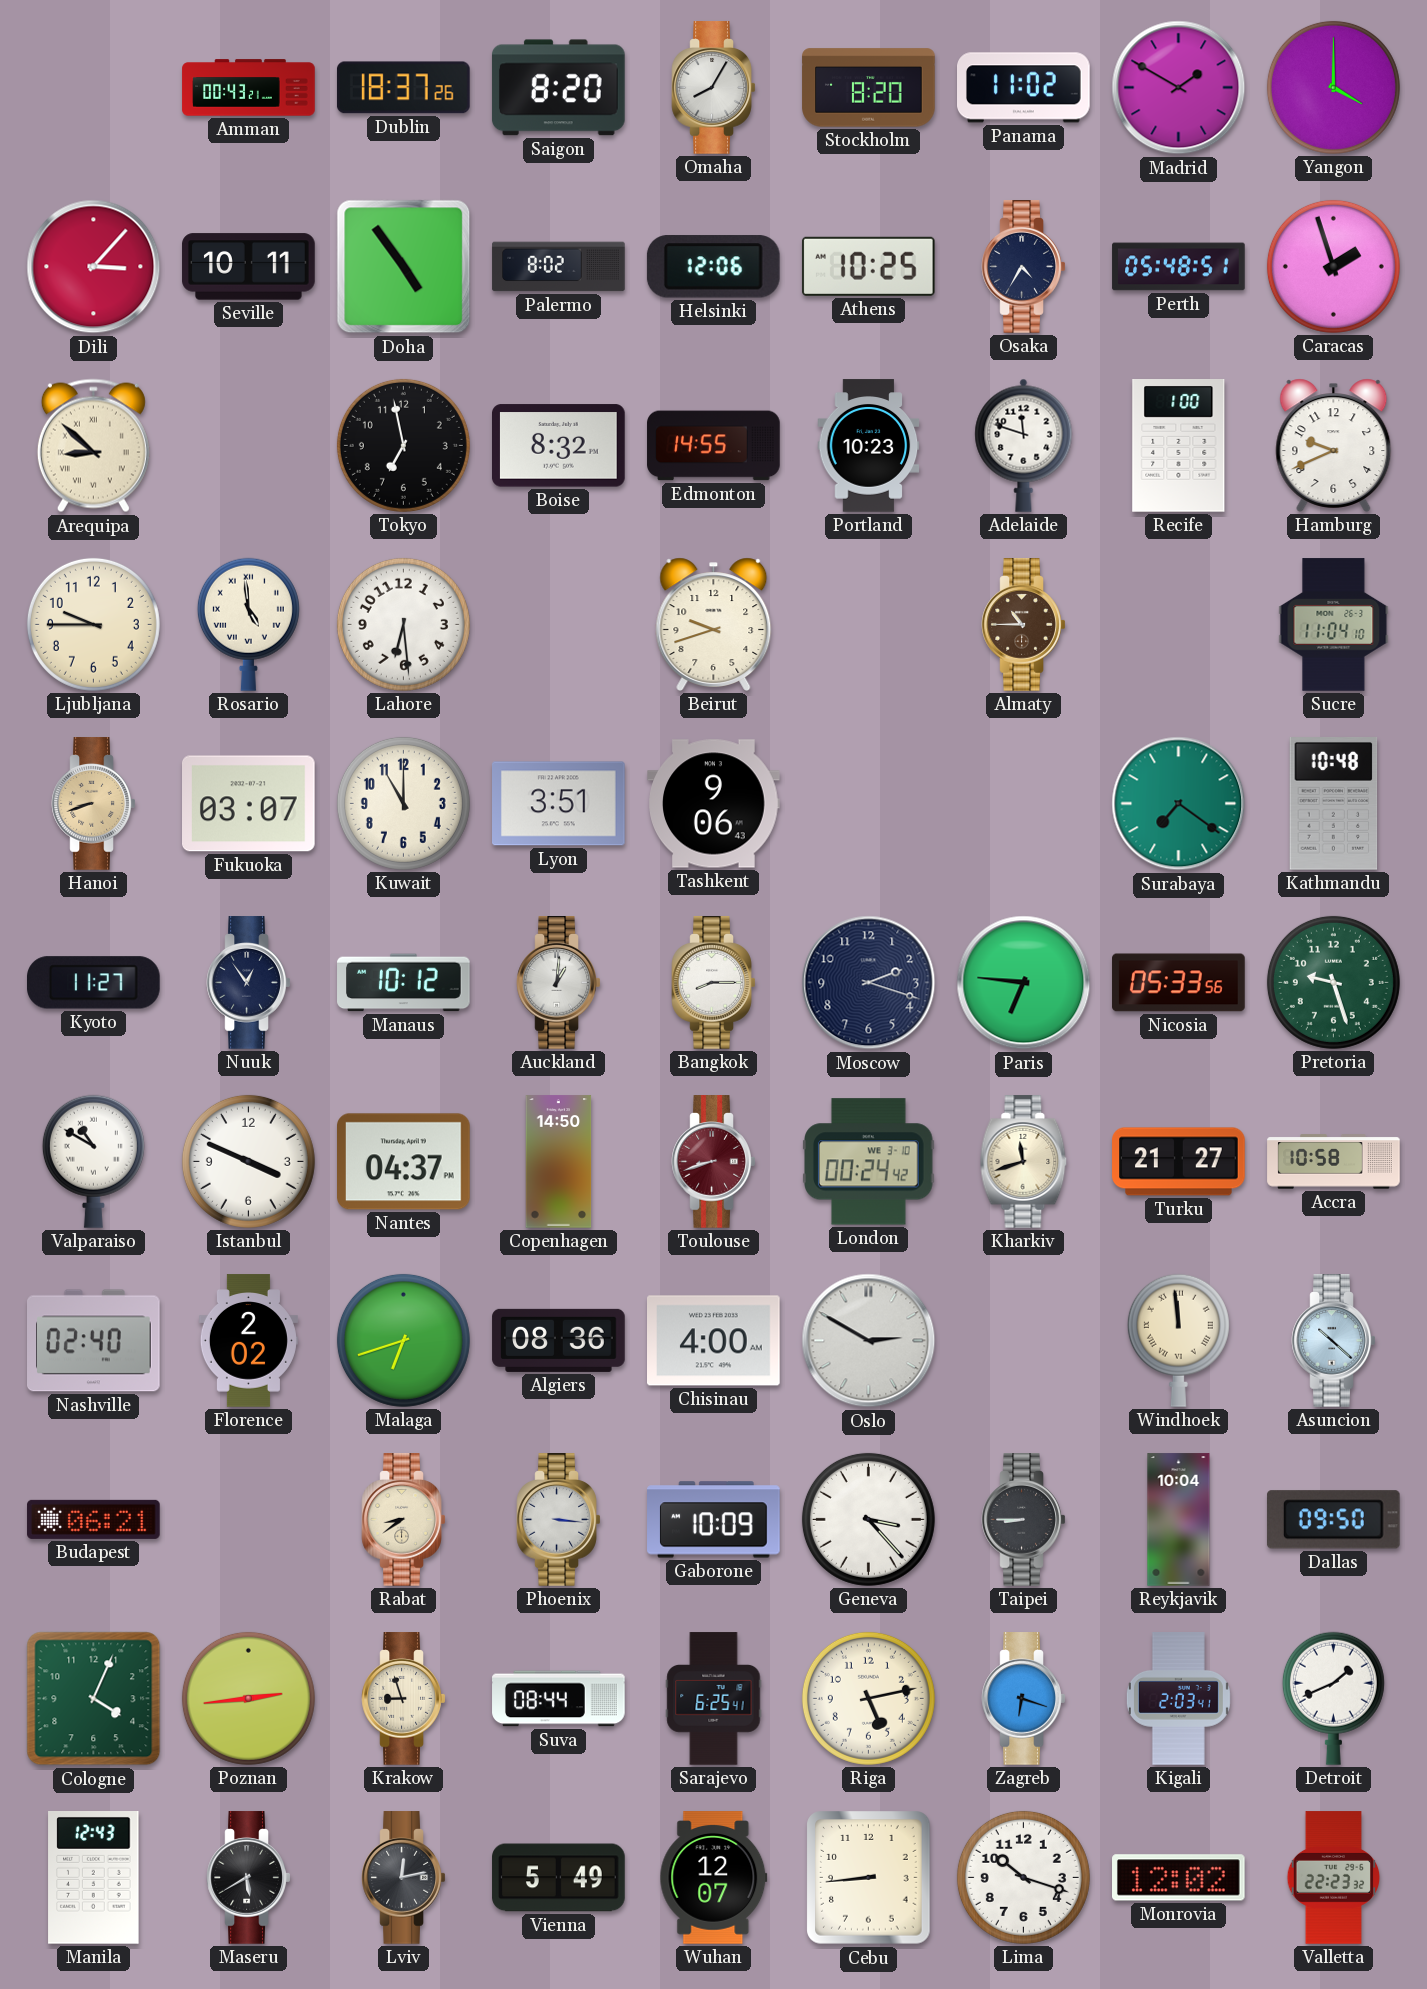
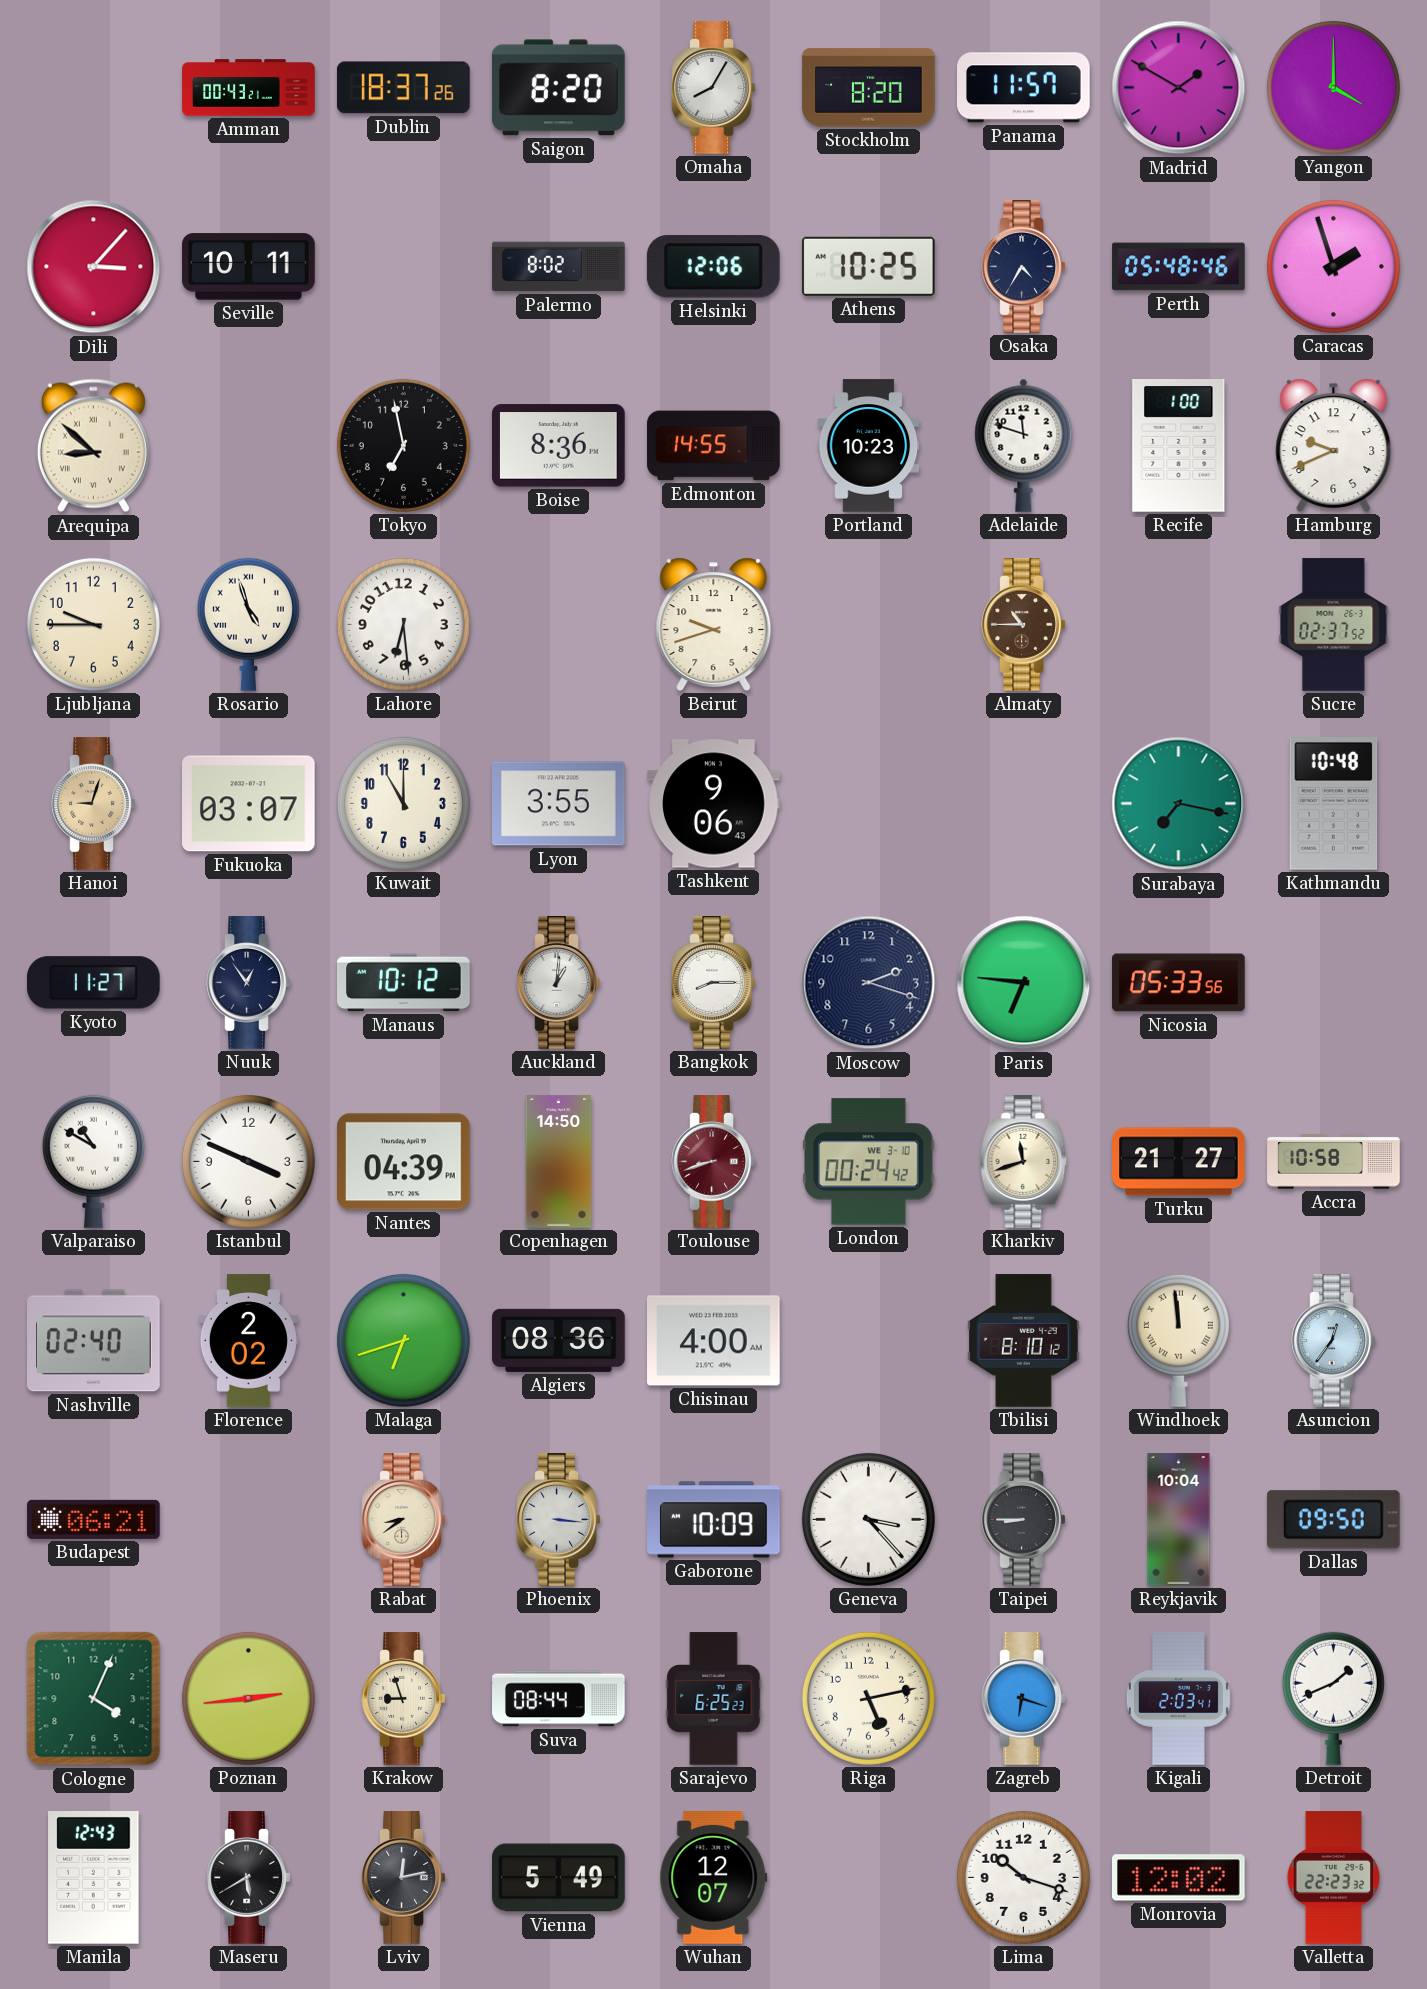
Panama: 11:02 -> 11:57
Doha: 4:54 -> none
Perth: 05:48:51 -> 05:48:46
Boise: 8:32 -> 8:36
Rosario: 4:59 -> 4:57
Sucre: 11:04 -> 02:37
Hanoi: 8:42 -> 9:03
Lyon: 3:51 -> 3:55
Surabaya: 7:21 -> 7:17
Pretoria: 9:27 -> none
Nantes: 04:37 -> 04:39
Oslo: 2:50 -> none
Tbilisi: none -> 8:10
Asuncion: 10:22 -> 12:36
Sarajevo: 6:25:41 -> 6:25:23
Cebu: 8:44 -> none
